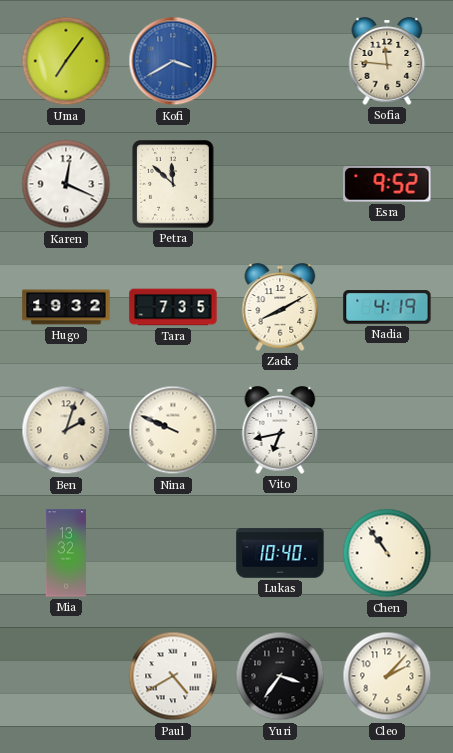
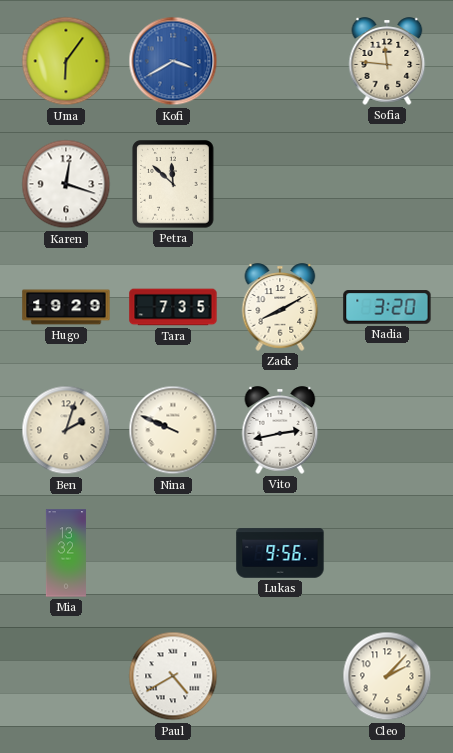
Uma: 7:06 -> 6:06
Karen: 12:19 -> 12:18
Esra: 9:52 -> none
Hugo: 19:32 -> 19:29
Nadia: 4:19 -> 3:20
Vito: 6:43 -> 2:43
Lukas: 10:40 -> 9:56
Chen: 10:54 -> none
Yuri: 3:36 -> none
